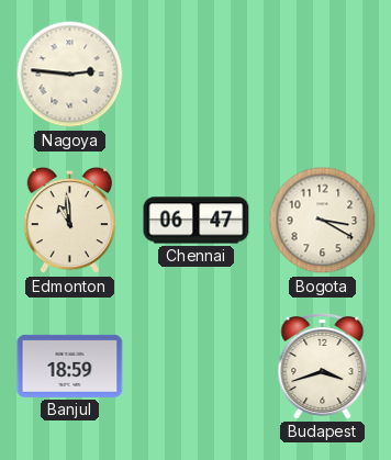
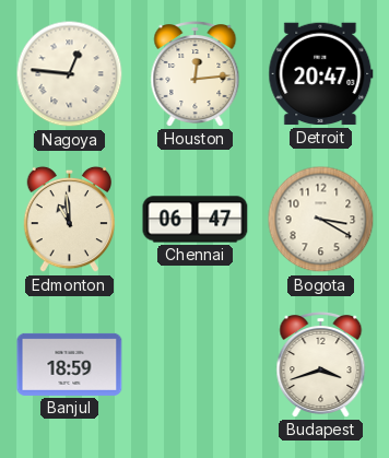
Nagoya: 2:46 -> 12:46
Houston: none -> 12:14
Detroit: none -> 20:47
